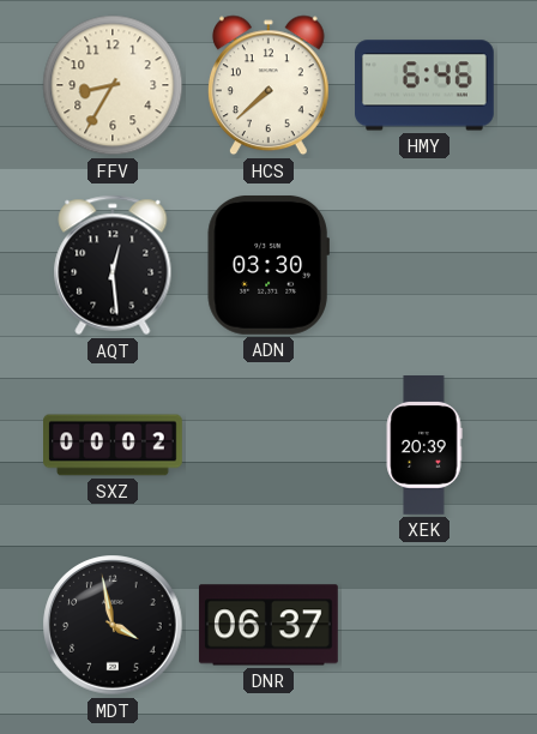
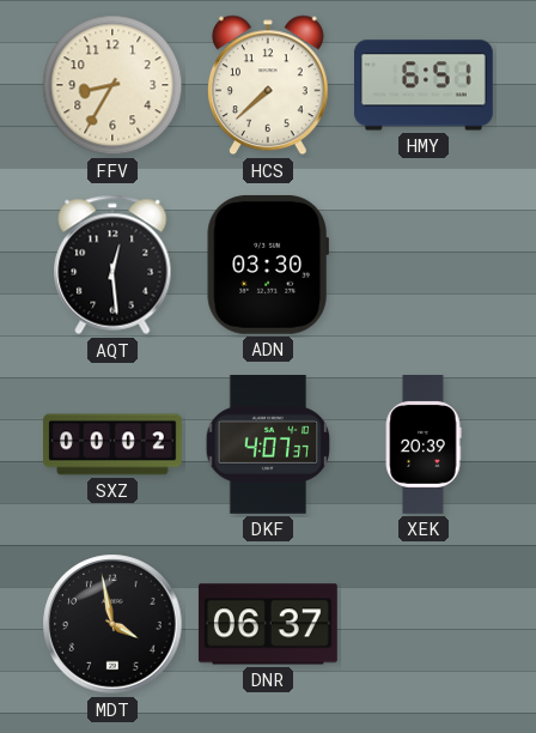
HMY: 6:46 -> 6:51
DKF: none -> 4:07
